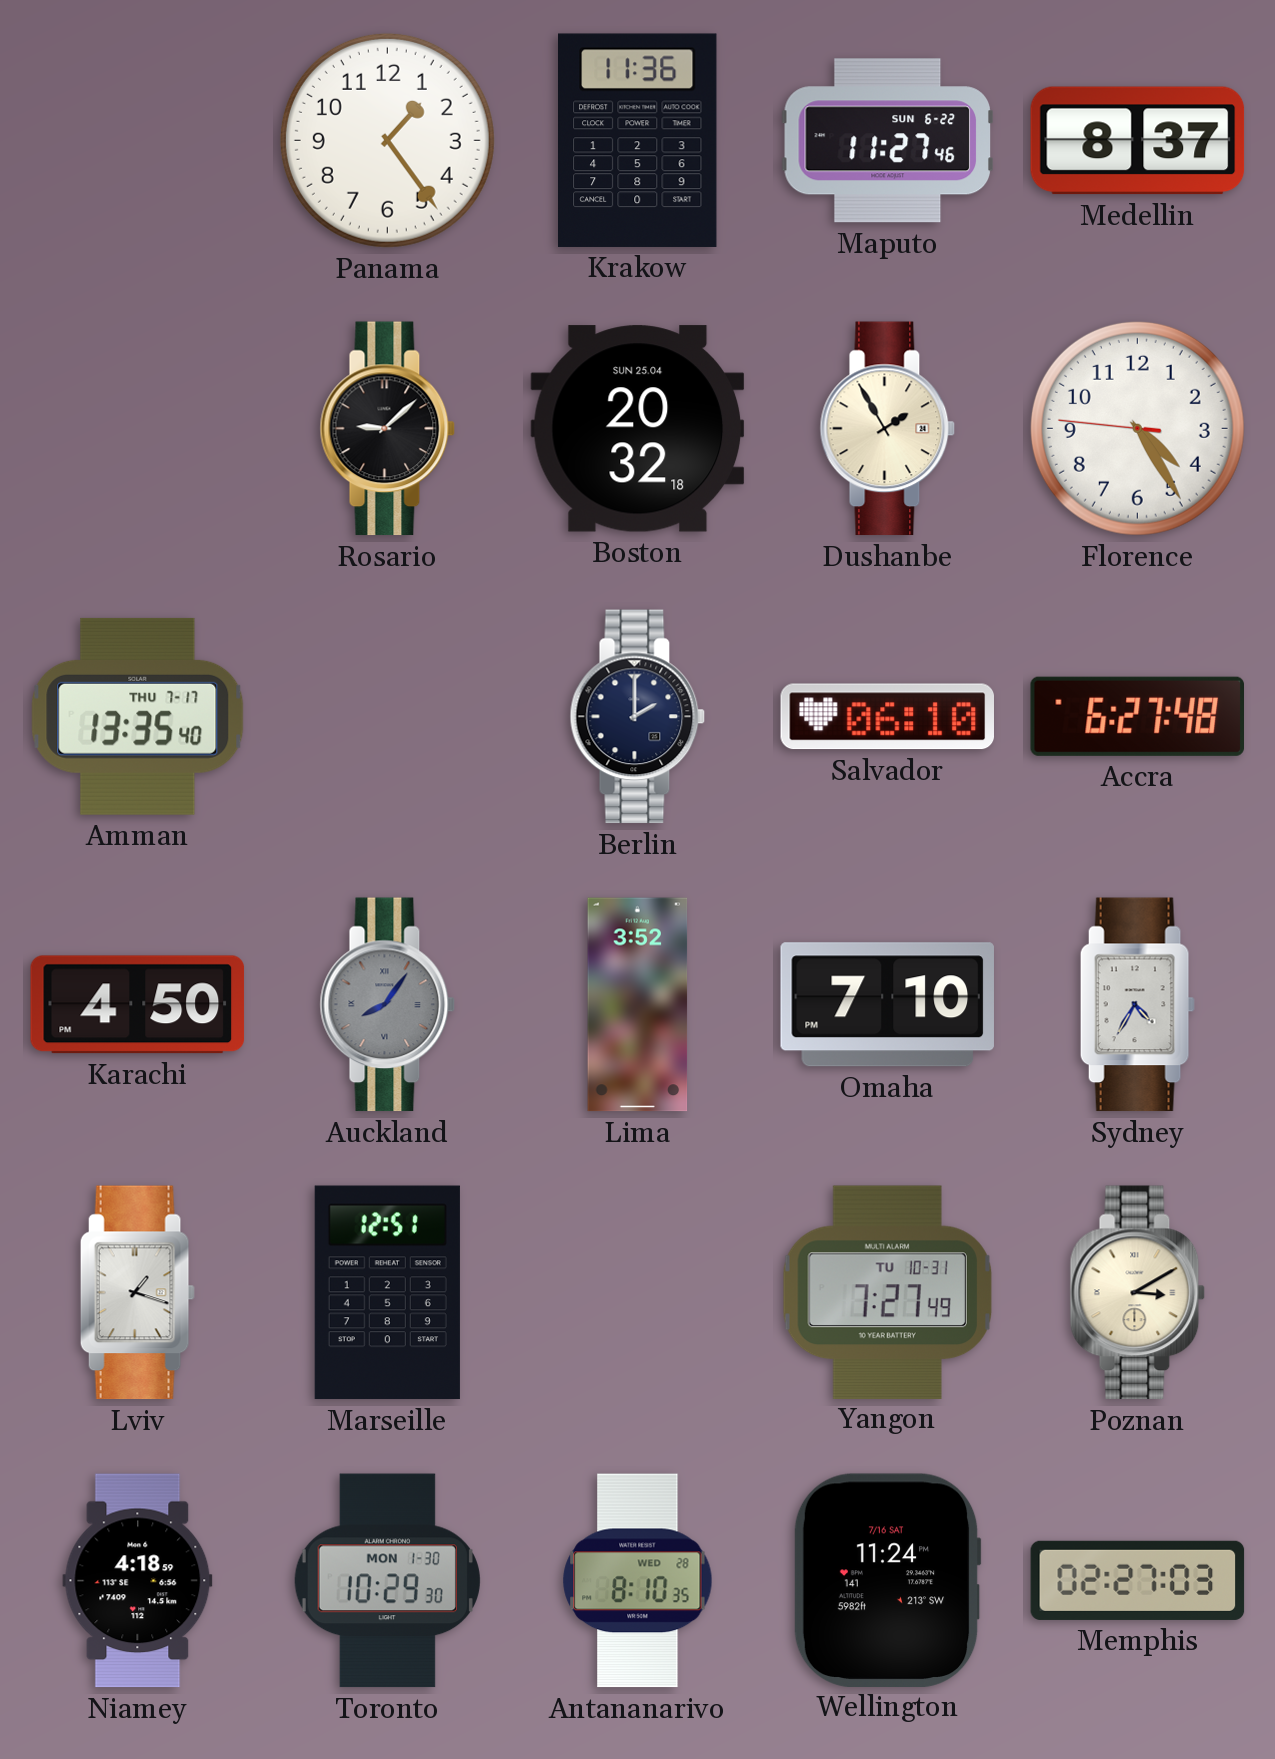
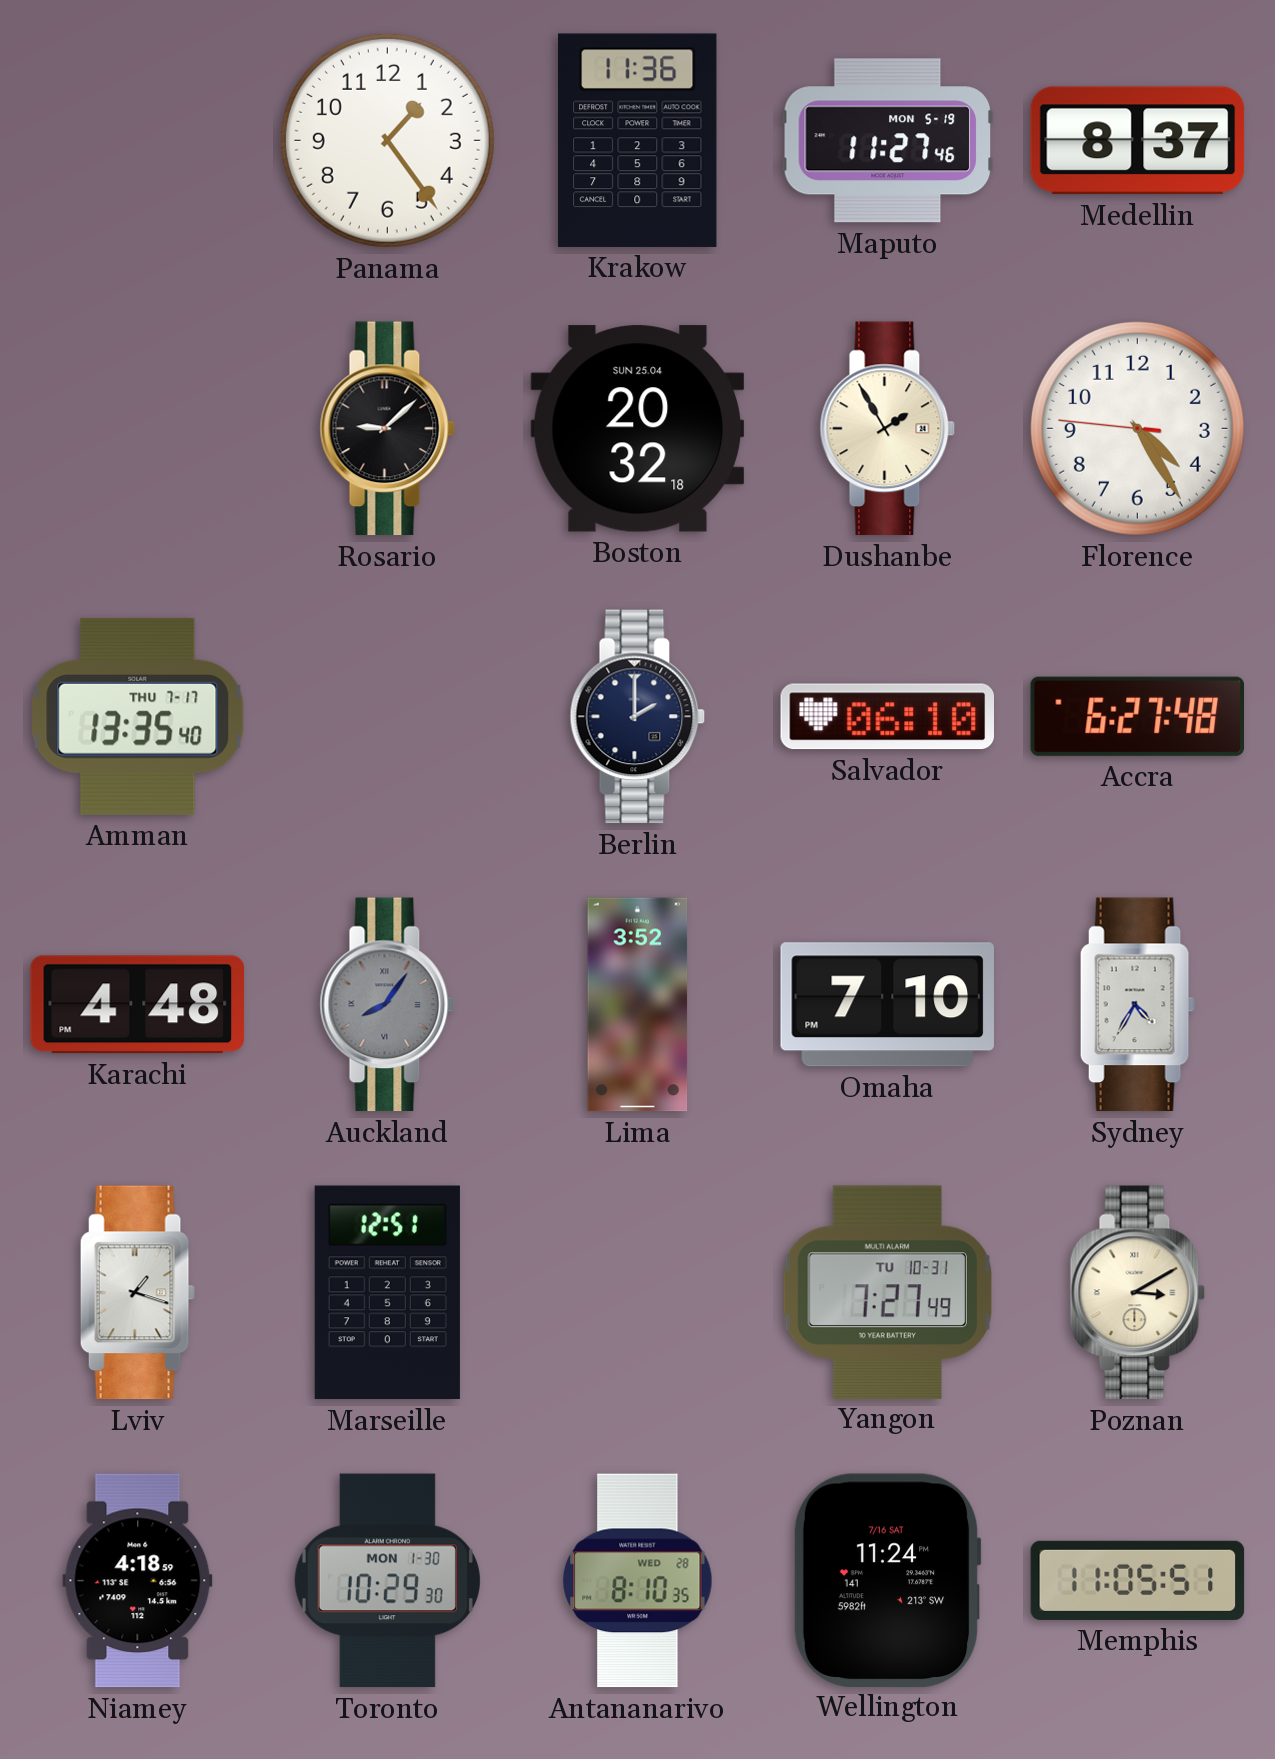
Maputo date: SUN 6-22 -> MON 5-19
Karachi: 4:50 -> 4:48
Memphis: 02:27 -> 11:05
